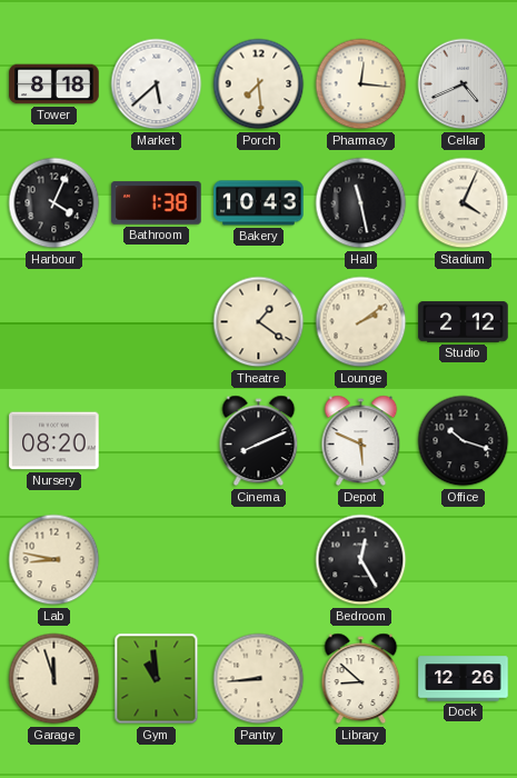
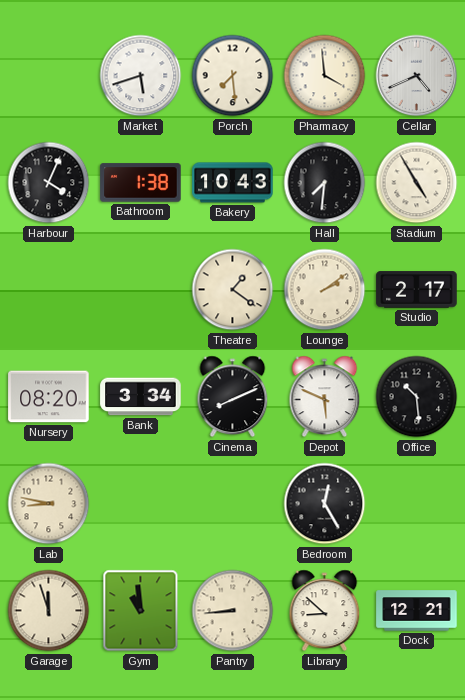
Tower: 8:18 -> none
Market: 5:38 -> 5:42
Pharmacy: 12:16 -> 3:59
Hall: 11:28 -> 7:31
Stadium: 4:04 -> 4:55
Studio: 2:12 -> 2:17
Bank: none -> 3:34
Office: 10:18 -> 10:29
Dock: 12:26 -> 12:21
